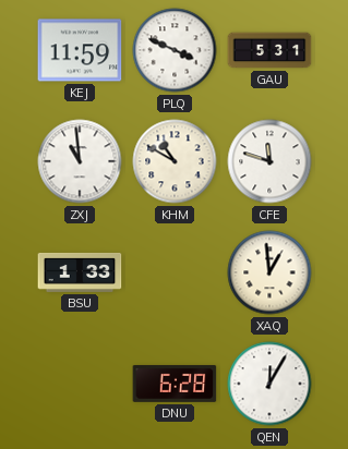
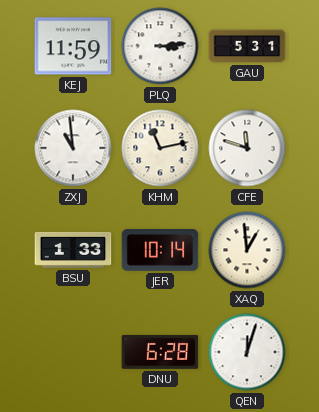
PLQ: 3:49 -> 3:14
KHM: 10:50 -> 11:13
JER: none -> 10:14
QEN: 12:05 -> 12:03
